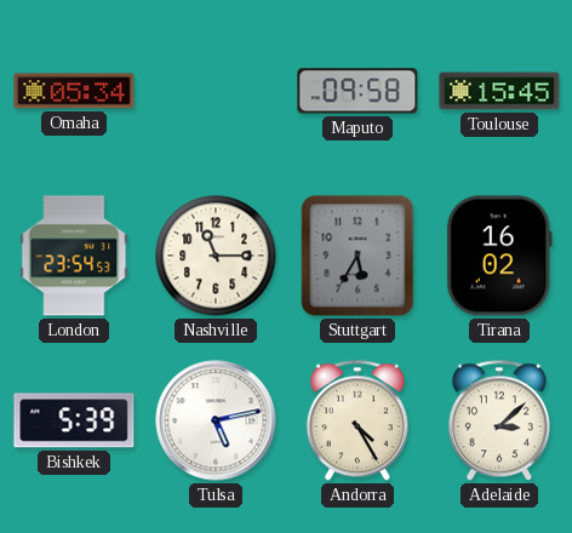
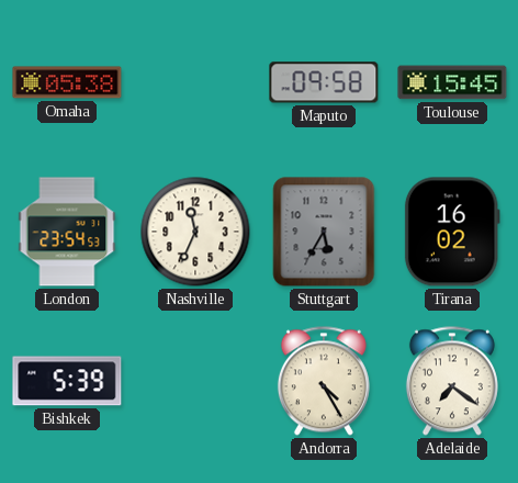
Omaha: 05:34 -> 05:38
Nashville: 11:15 -> 11:34
Tulsa: 5:13 -> none
Adelaide: 3:08 -> 7:21
